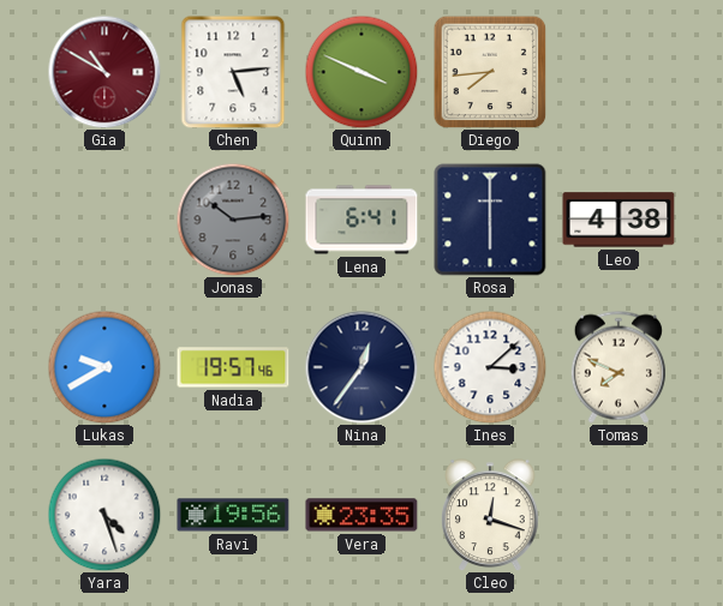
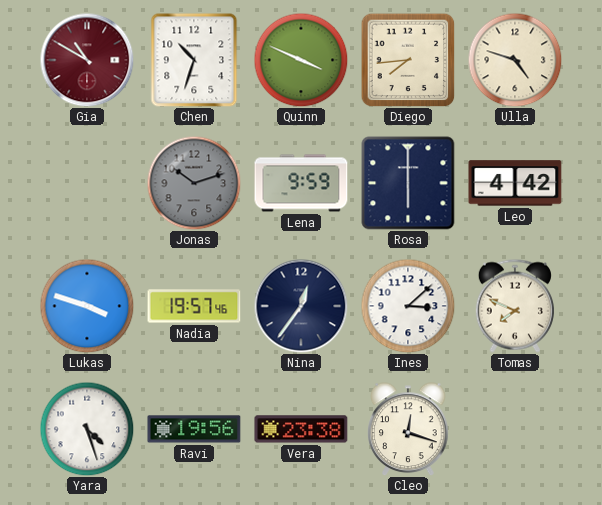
Chen: 5:14 -> 10:33
Ulla: none -> 4:48
Jonas: 10:14 -> 10:12
Lena: 6:41 -> 9:59
Leo: 4:38 -> 4:42
Lukas: 9:40 -> 3:48
Vera: 23:35 -> 23:38
